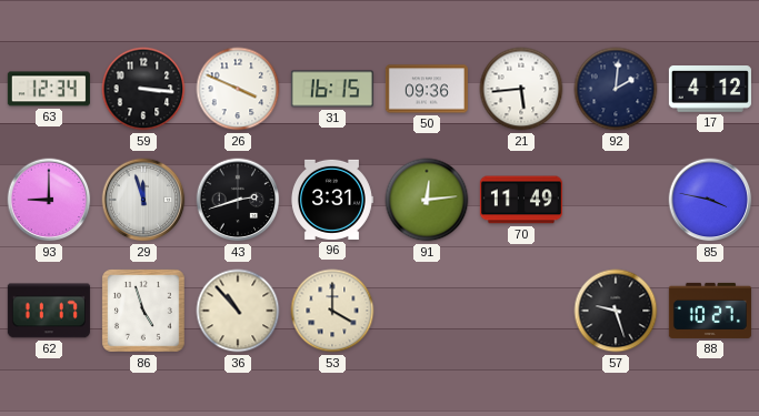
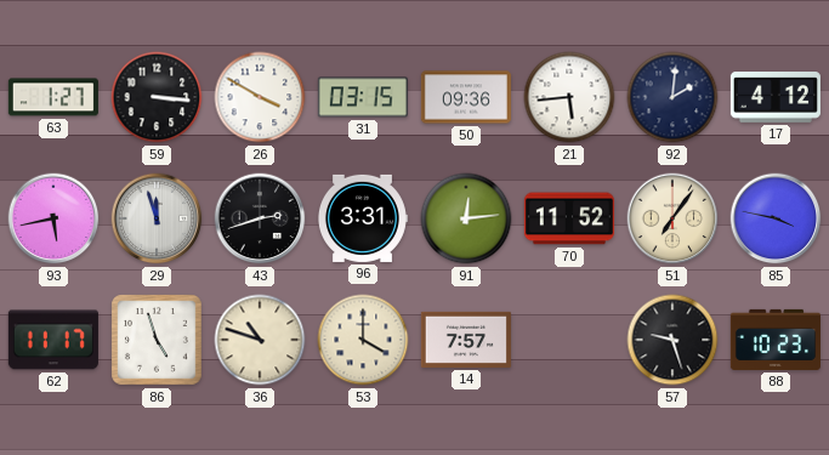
63: 12:34 -> 1:27
26: 3:49 -> 3:50
31: 16:15 -> 03:15
93: 9:00 -> 5:43
70: 11:49 -> 11:52
51: none -> 7:06
36: 10:53 -> 10:48
14: none -> 7:57
88: 10:27 -> 10:23
